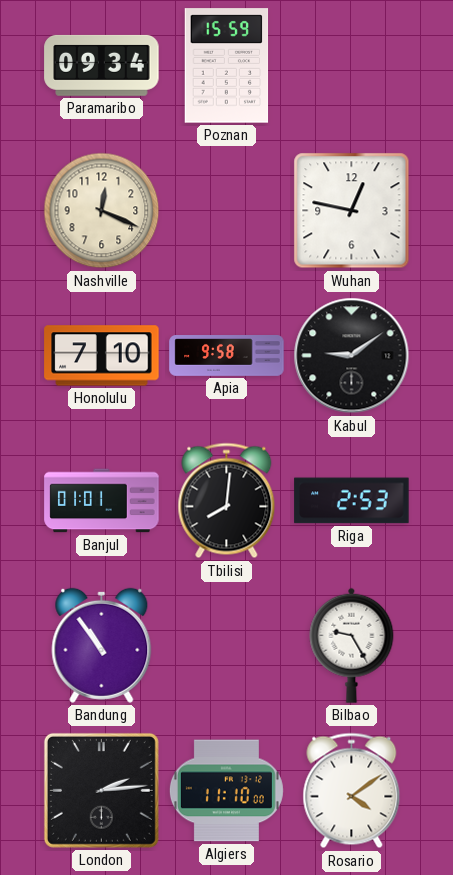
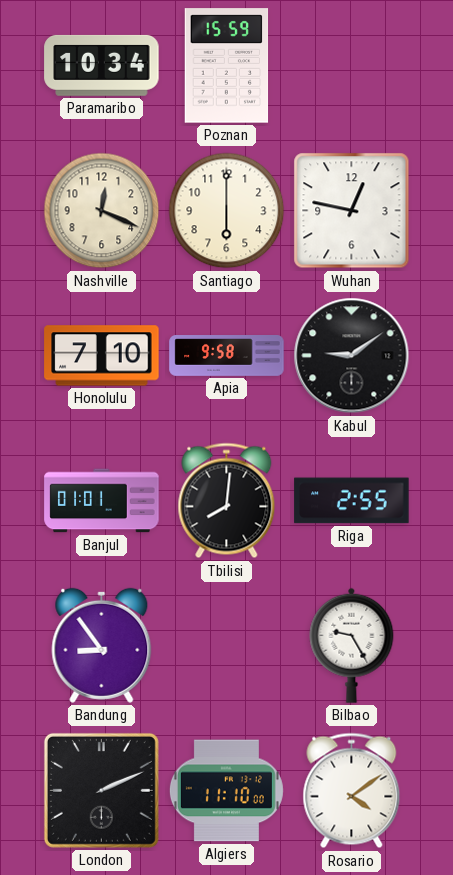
Paramaribo: 09:34 -> 10:34
Santiago: none -> 6:00
Riga: 2:53 -> 2:55
Bandung: 10:54 -> 8:54
London: 2:14 -> 2:11
